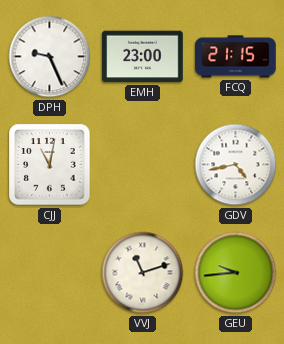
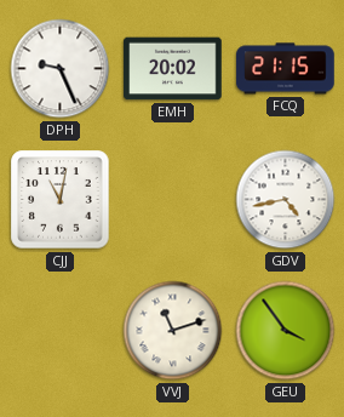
EMH: 23:00 -> 20:02
GEU: 9:44 -> 3:54
